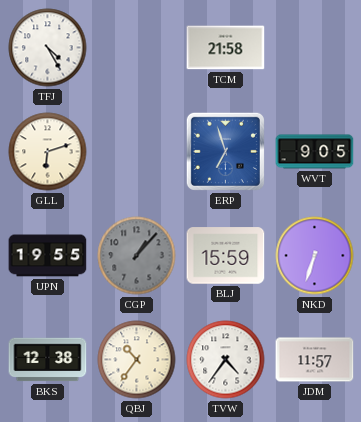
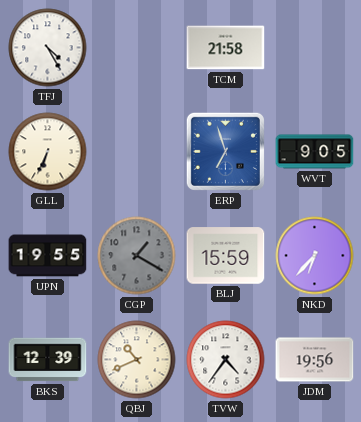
GLL: 6:12 -> 6:34
CGP: 1:07 -> 1:20
NKD: 6:33 -> 6:37
BKS: 12:38 -> 12:39
QBJ: 10:36 -> 10:41
JDM: 11:57 -> 19:56
